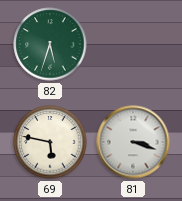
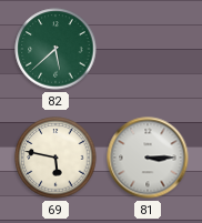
82: 5:33 -> 5:38
81: 3:18 -> 3:15
